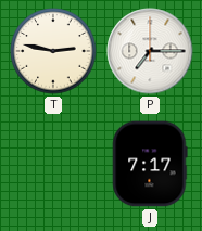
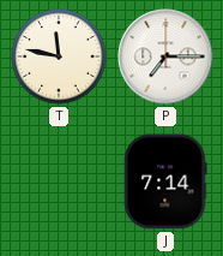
T: 2:47 -> 11:47
J: 7:17 -> 7:14
